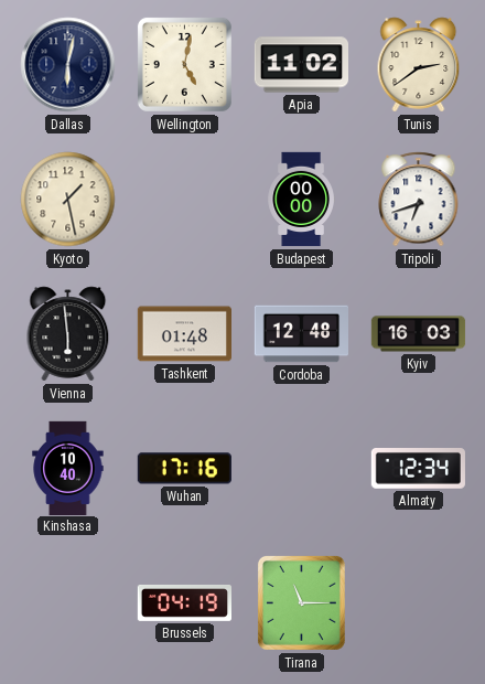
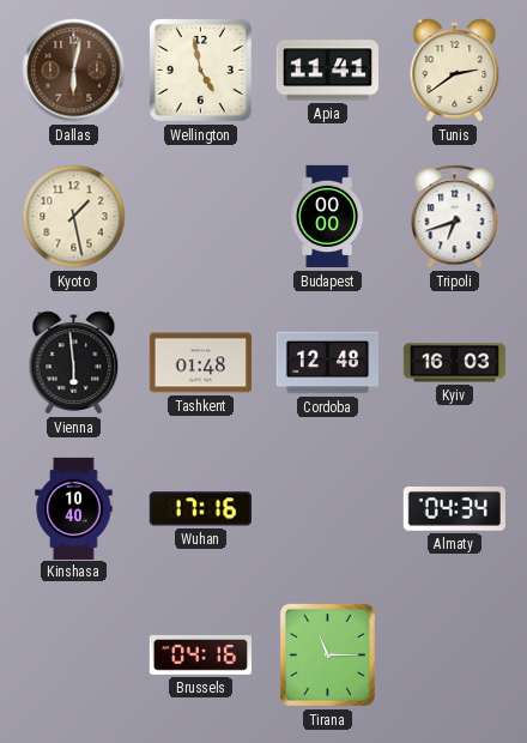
Dallas dial: navy -> brown
Wellington: 5:02 -> 4:58
Apia: 11:02 -> 11:41
Almaty: 12:34 -> 04:34
Brussels: 04:19 -> 04:16
